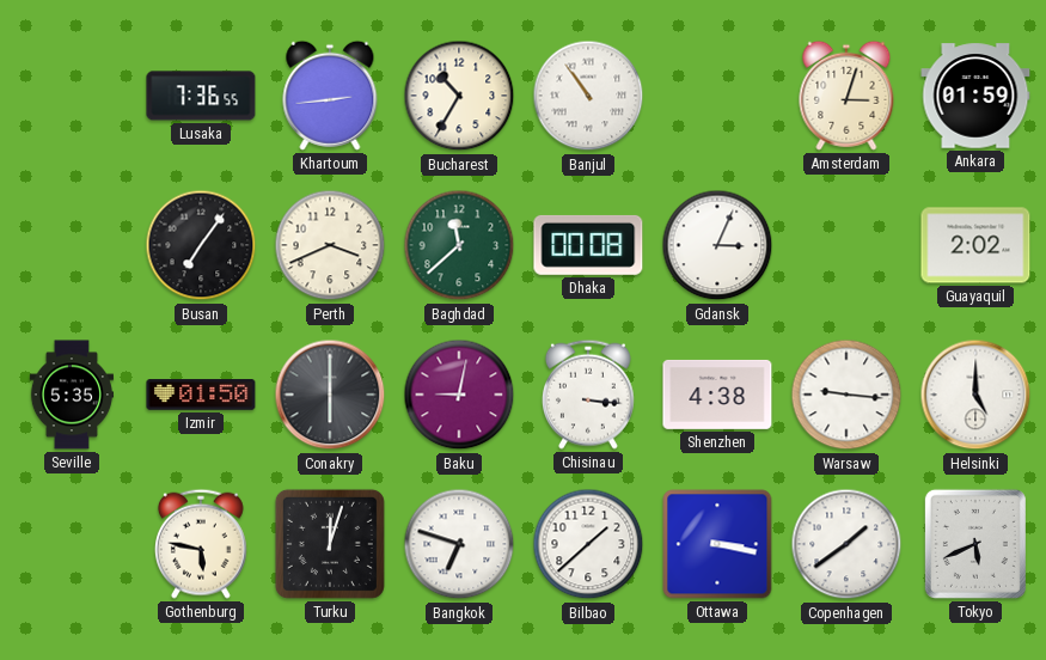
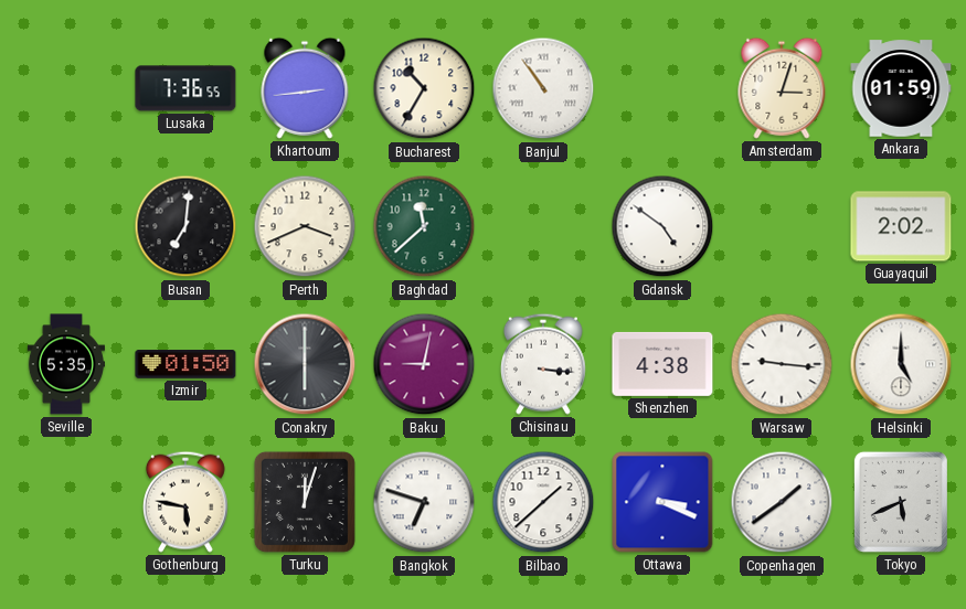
Busan: 7:06 -> 7:01
Dhaka: 00:08 -> none
Gdansk: 3:04 -> 4:51
Ottawa: 3:17 -> 3:19
